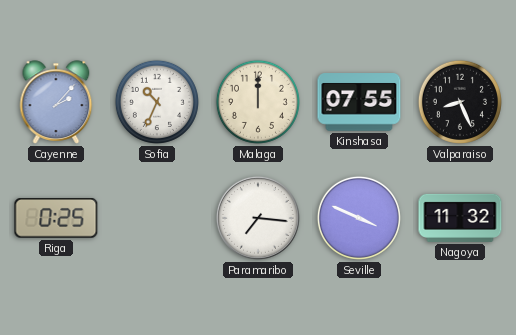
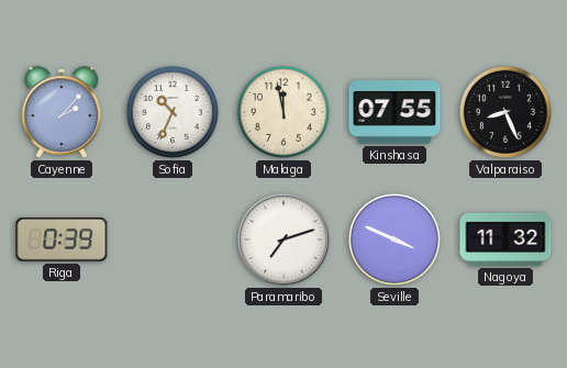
Malaga: 12:00 -> 11:58
Riga: 0:25 -> 0:39
Paramaribo: 7:16 -> 7:12
